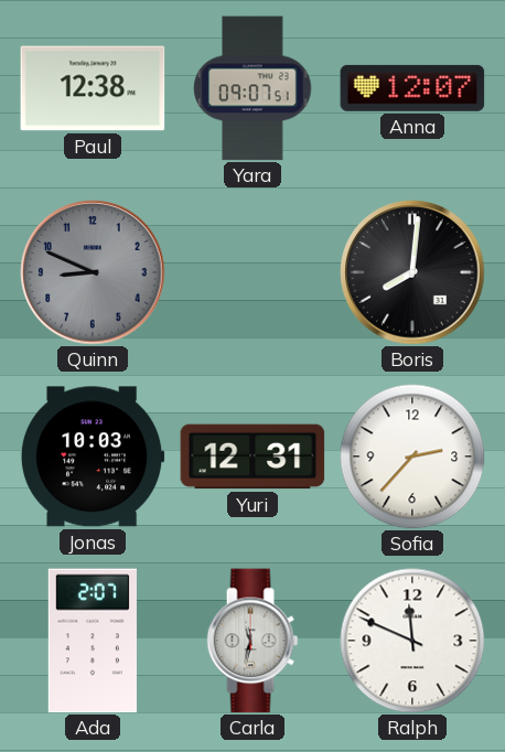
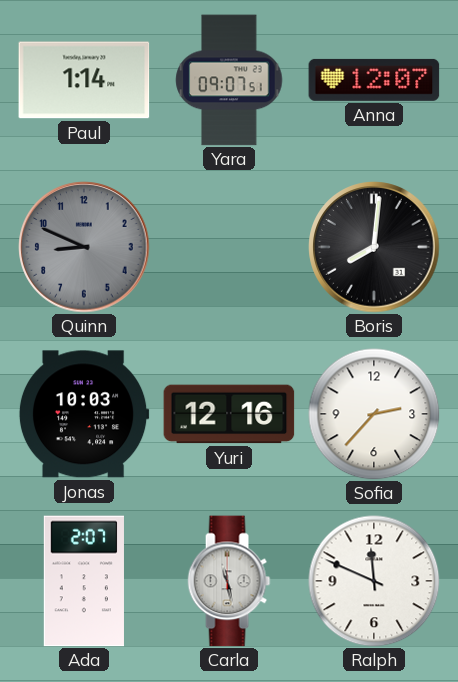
Paul: 12:38 -> 1:14
Yuri: 12:31 -> 12:16
Carla: 11:32 -> 11:28
